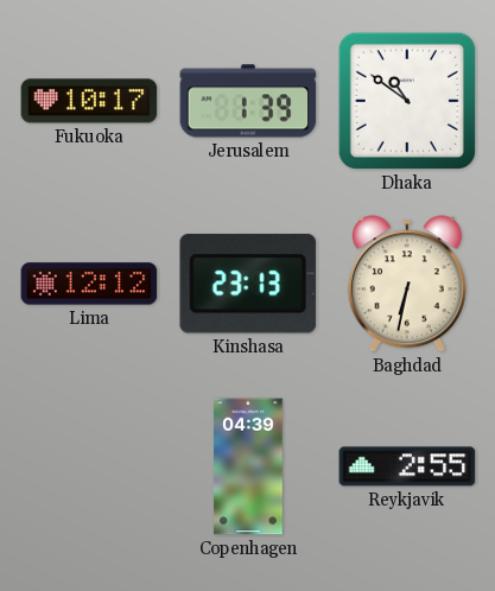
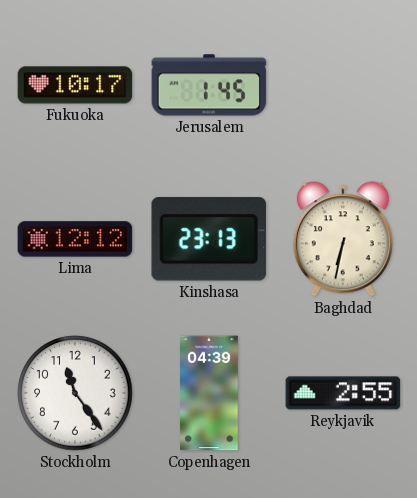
Jerusalem: 1:39 -> 1:45
Dhaka: 10:51 -> none
Stockholm: none -> 11:24
